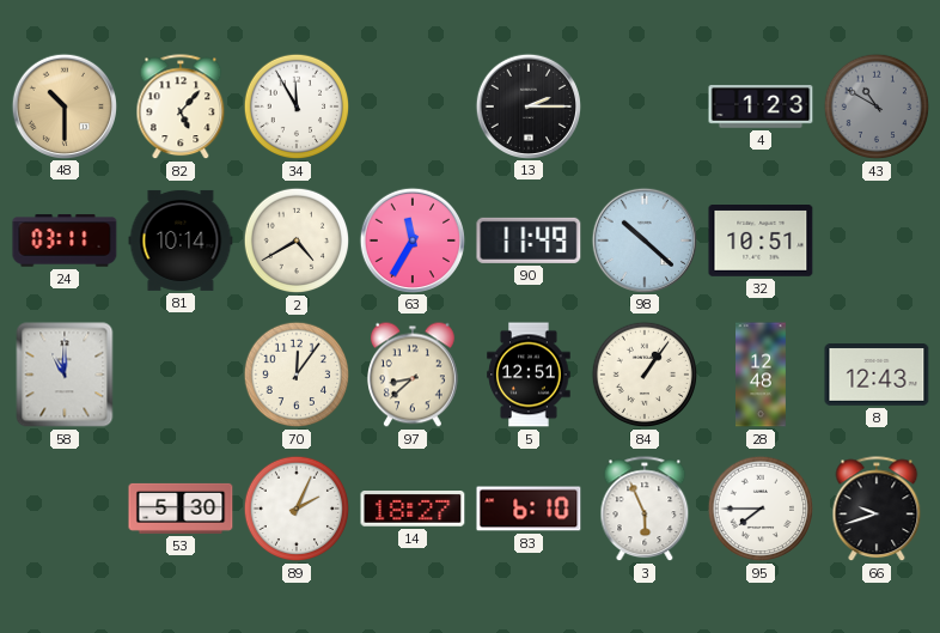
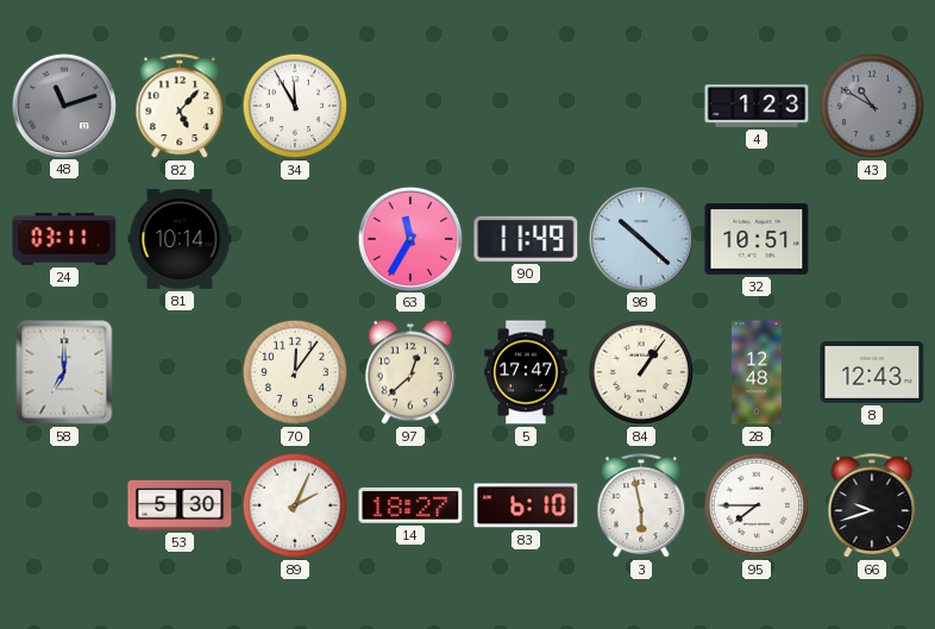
48: 10:30 -> 11:12
48 dial: champagne -> grey
13: 2:15 -> none
2: 4:40 -> none
58: 11:00 -> 7:00
97: 8:38 -> 12:38
5: 12:51 -> 17:47
3: 5:56 -> 5:58
